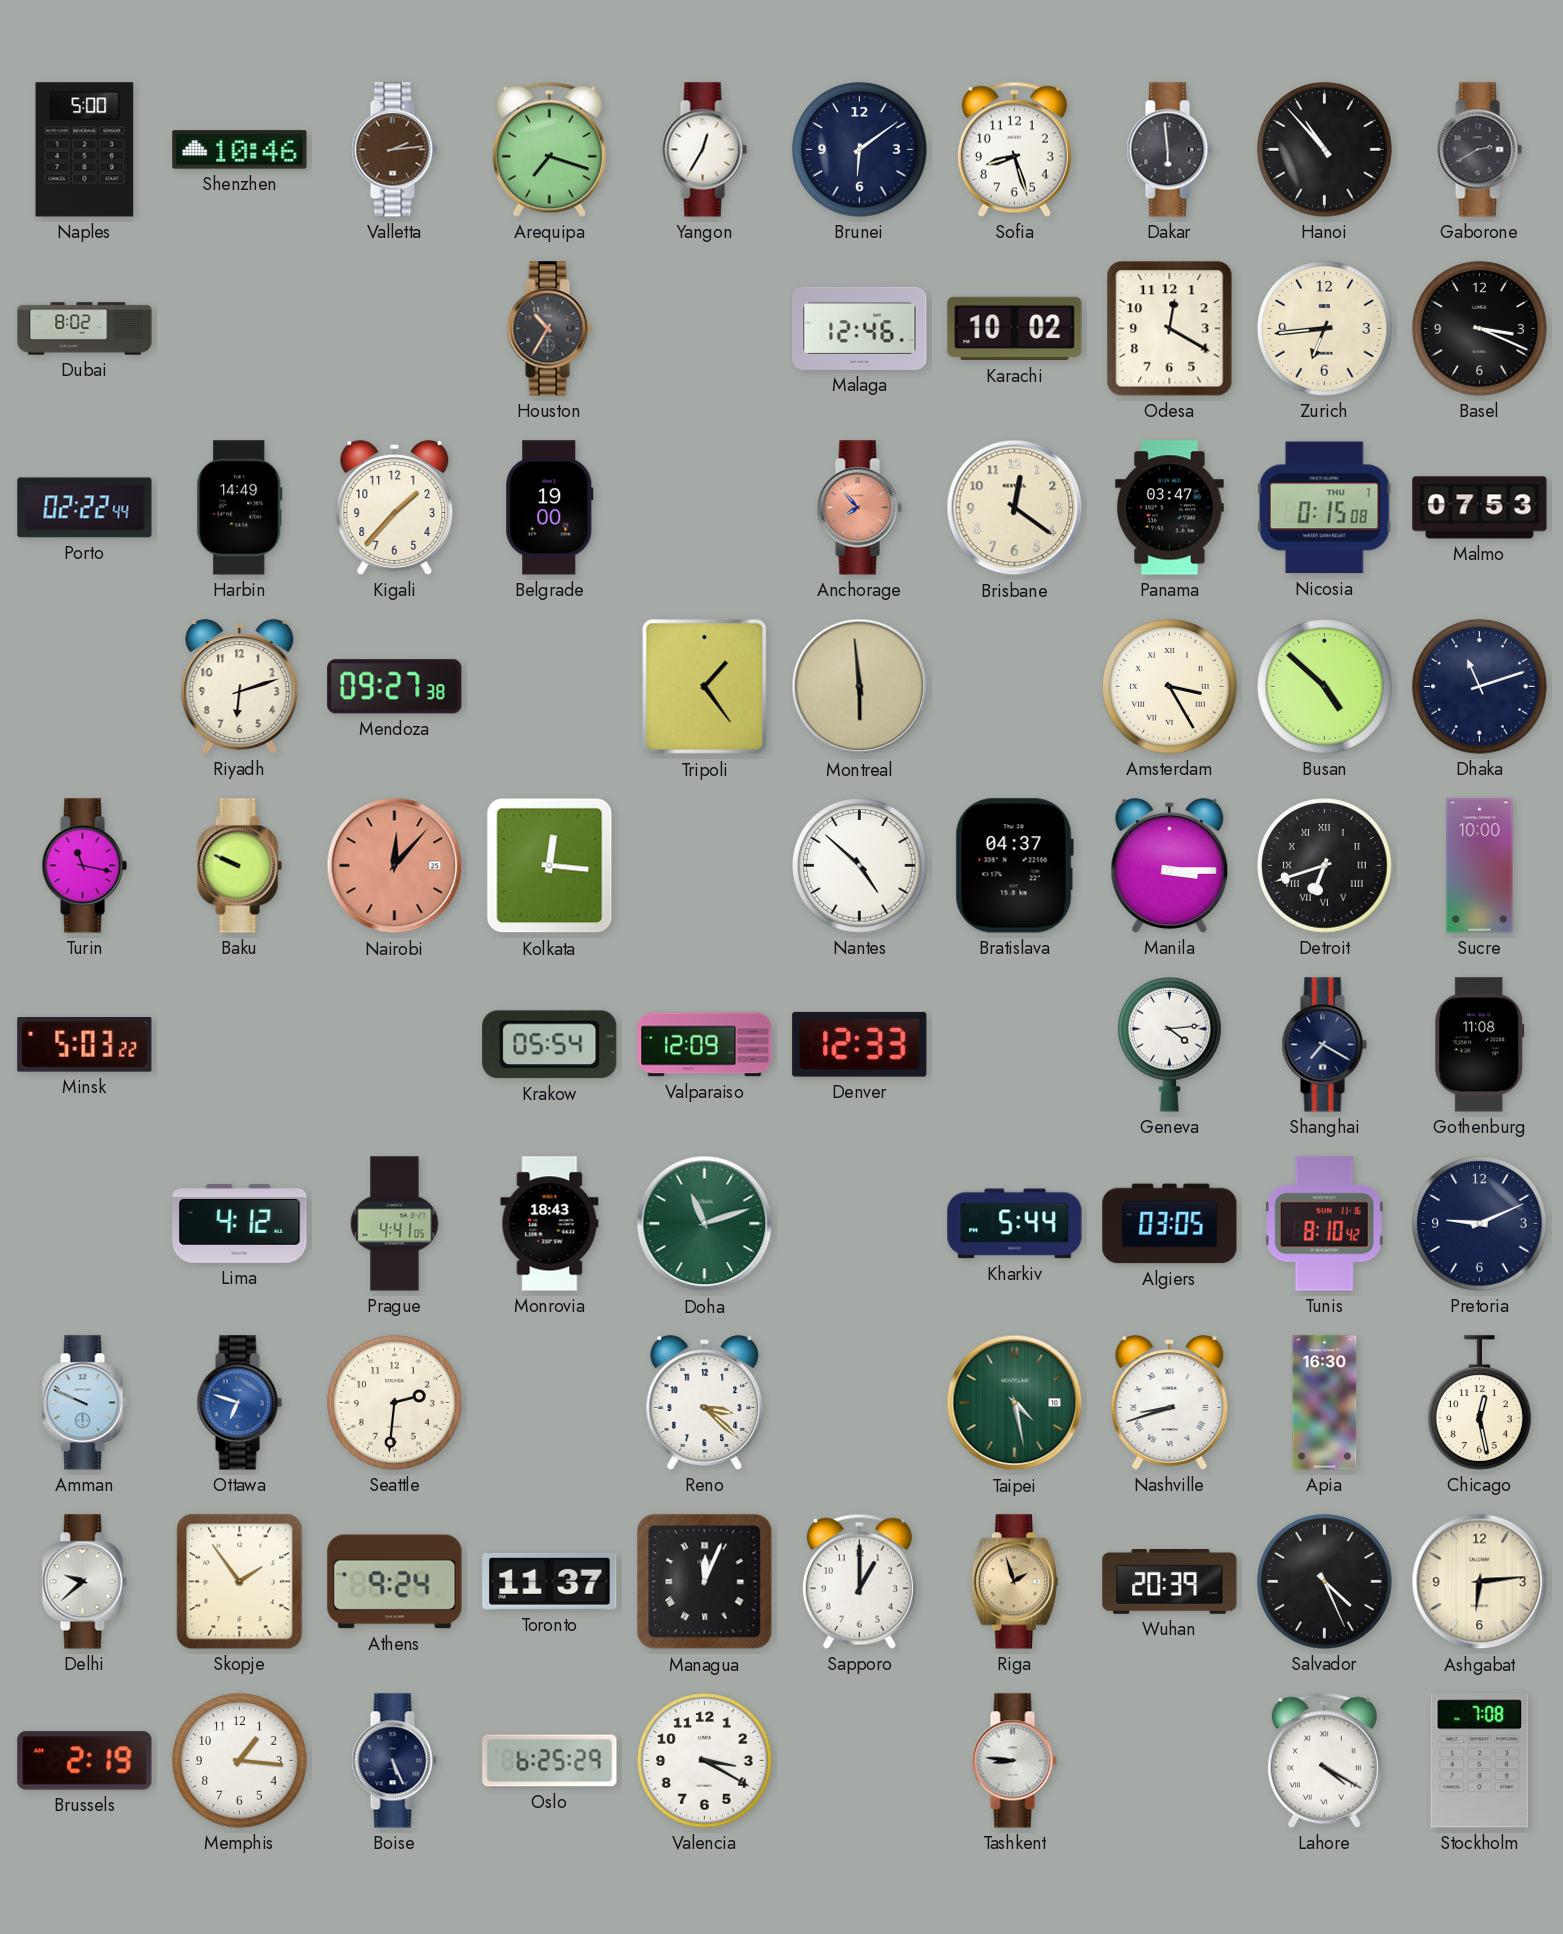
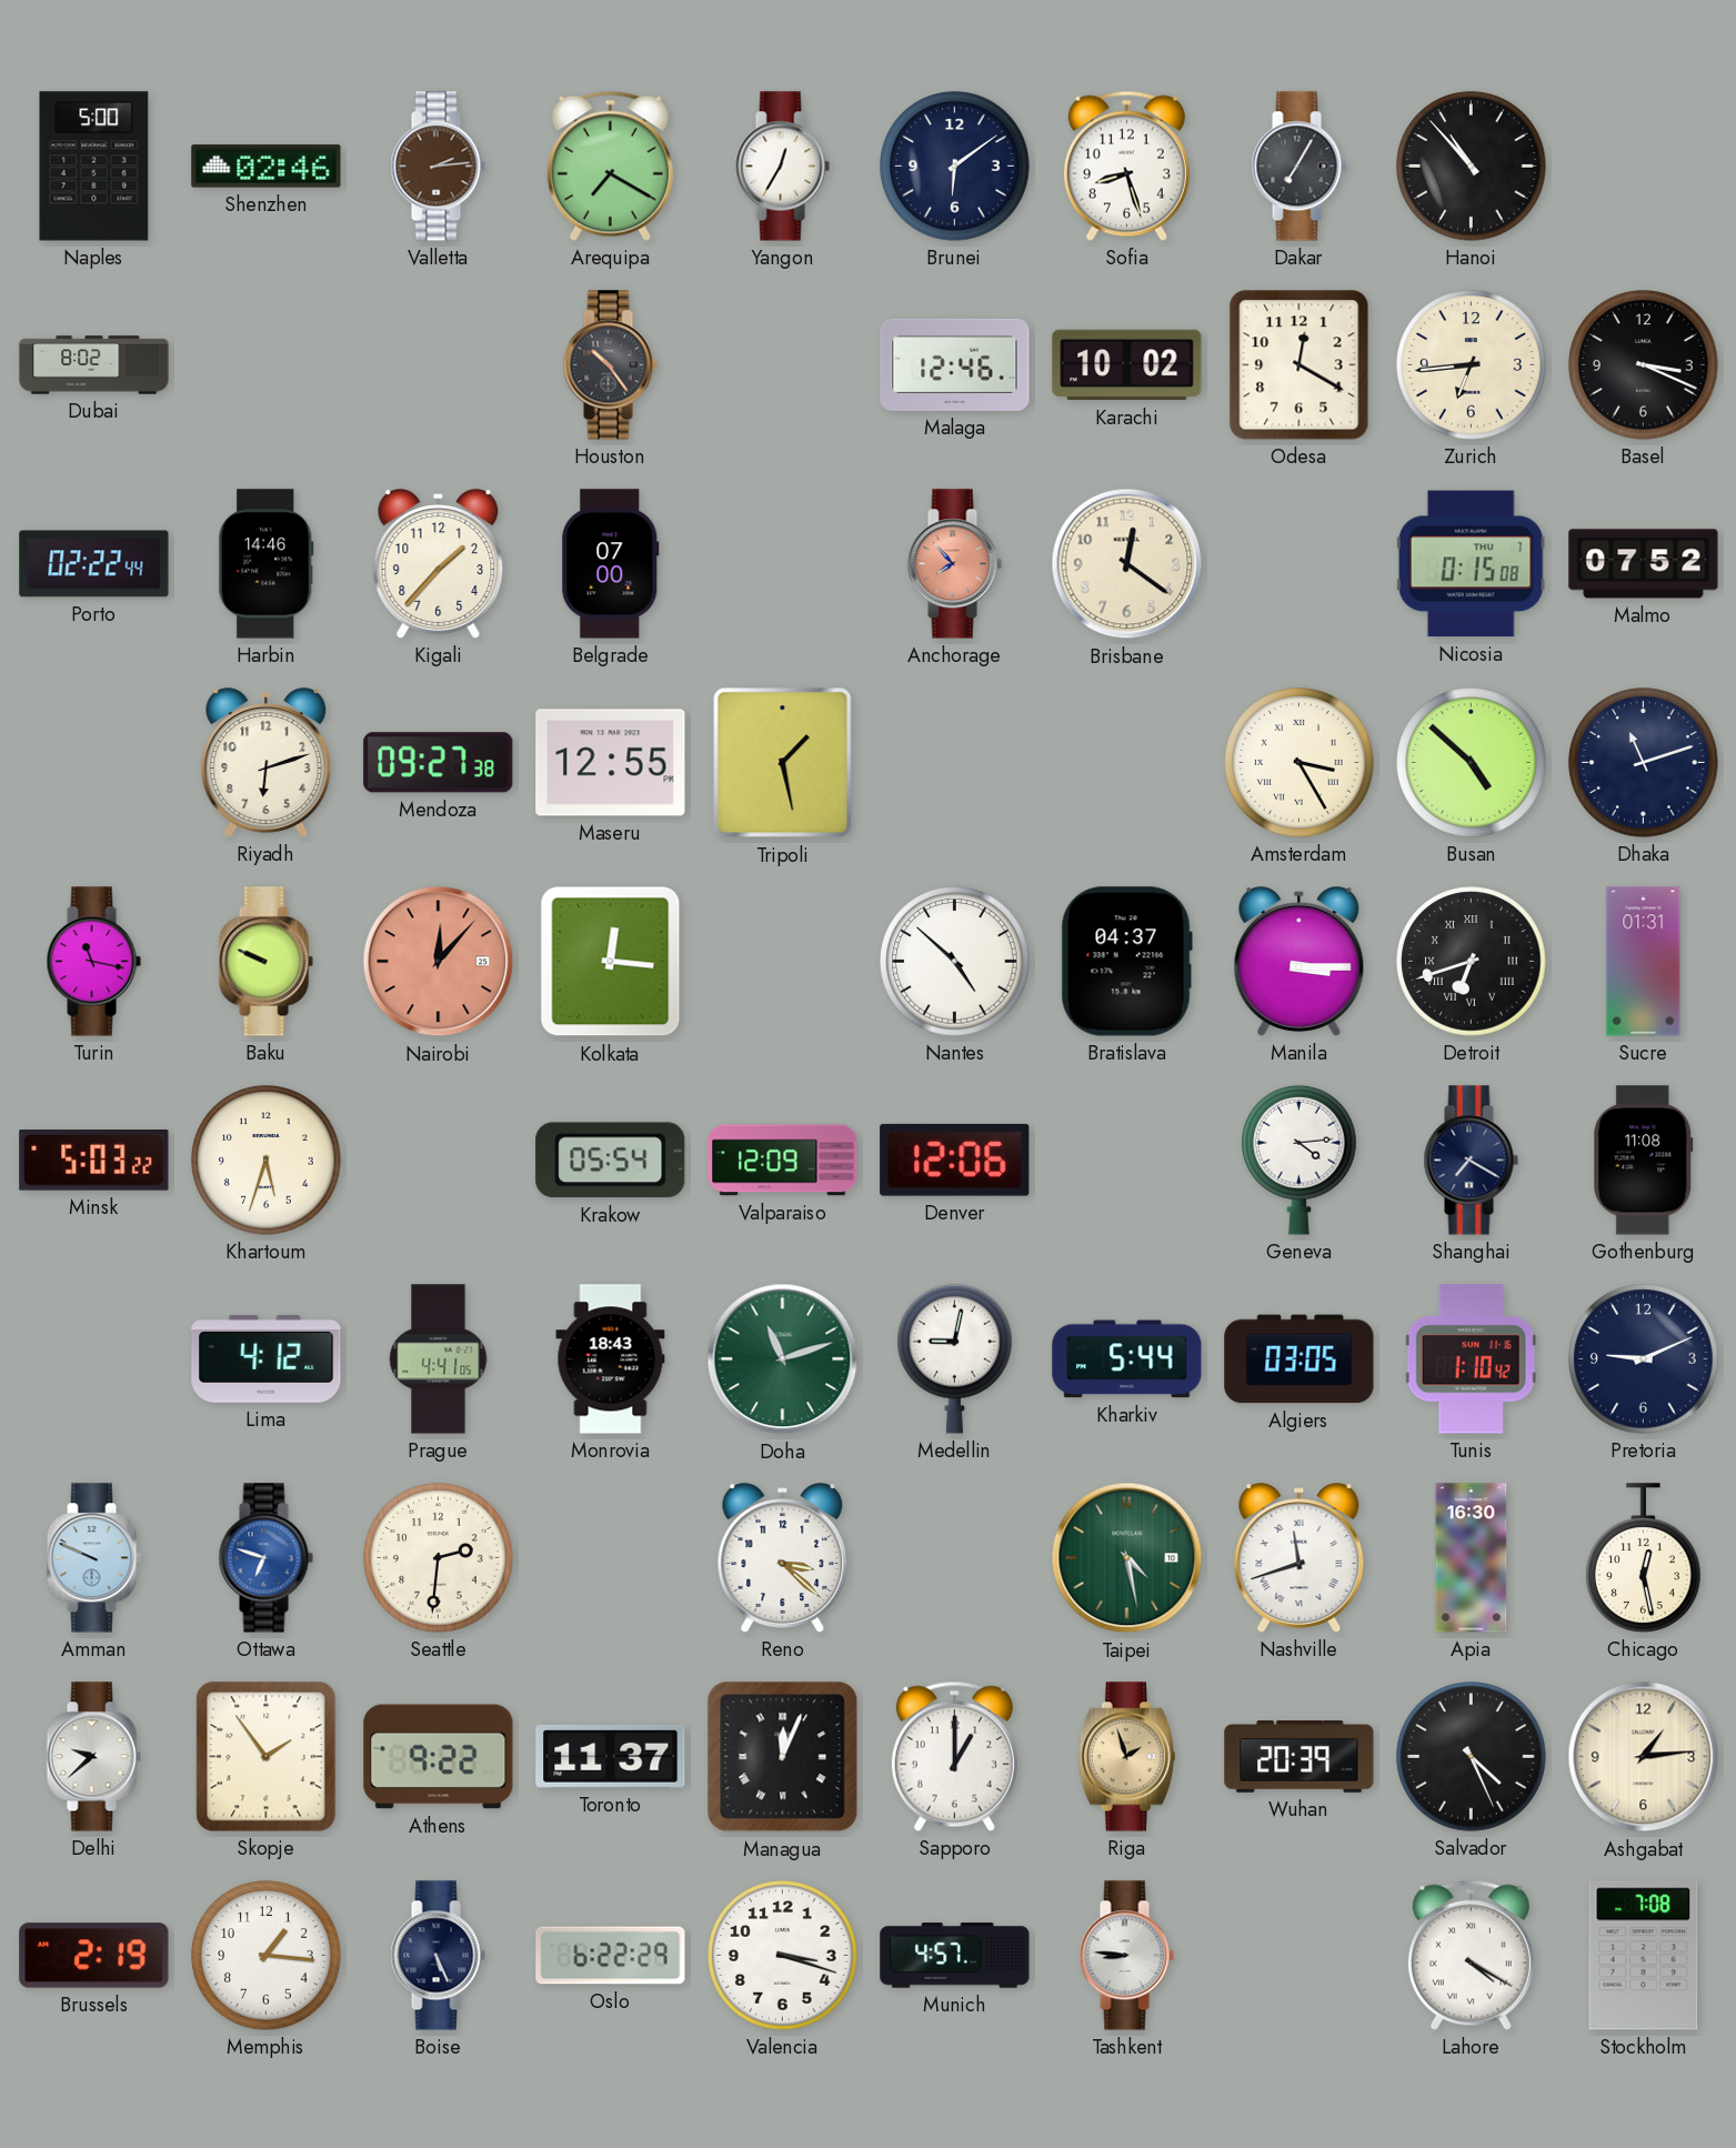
Shenzhen: 10:46 -> 02:46
Arequipa: 7:18 -> 7:20
Dakar: 5:59 -> 7:05
Gaborone: 2:40 -> none
Houston: 10:35 -> 10:24
Harbin: 14:49 -> 14:46
Belgrade: 19:00 -> 07:00
Panama: 03:47 -> none
Malmo: 07:53 -> 07:52
Maseru: none -> 12:55
Tripoli: 1:24 -> 1:28
Montreal: 5:59 -> none
Sucre: 10:00 -> 01:31
Khartoum: none -> 5:33
Denver: 12:33 -> 12:06
Medellin: none -> 9:02
Tunis: 8:10 -> 1:10
Nashville: 8:42 -> 11:42
Athens: 9:24 -> 9:22
Ashgabat: 6:14 -> 1:14
Oslo: 6:25 -> 6:22
Valencia: 3:20 -> 3:18
Munich: none -> 4:57
